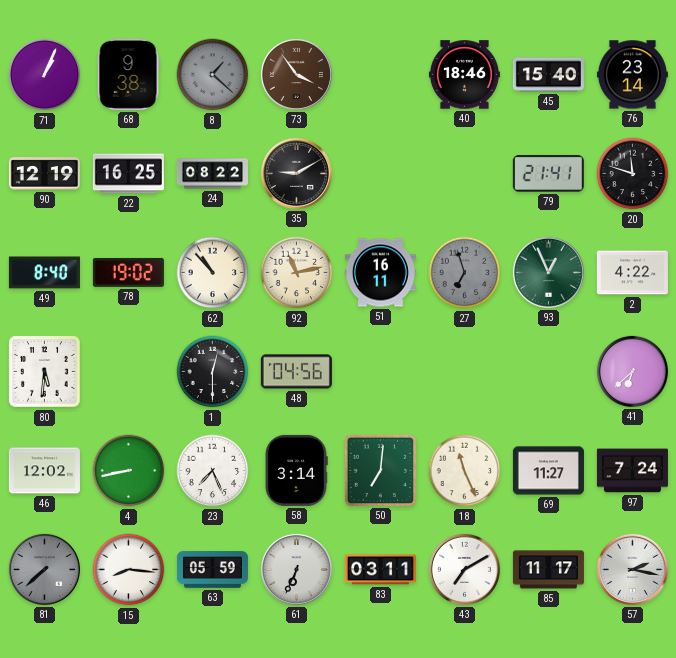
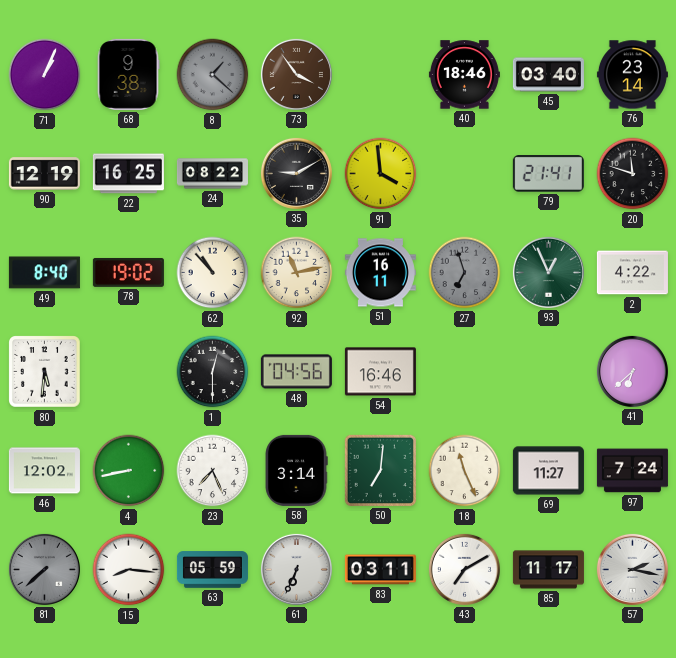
45: 15:40 -> 03:40
91: none -> 3:59
54: none -> 16:46
